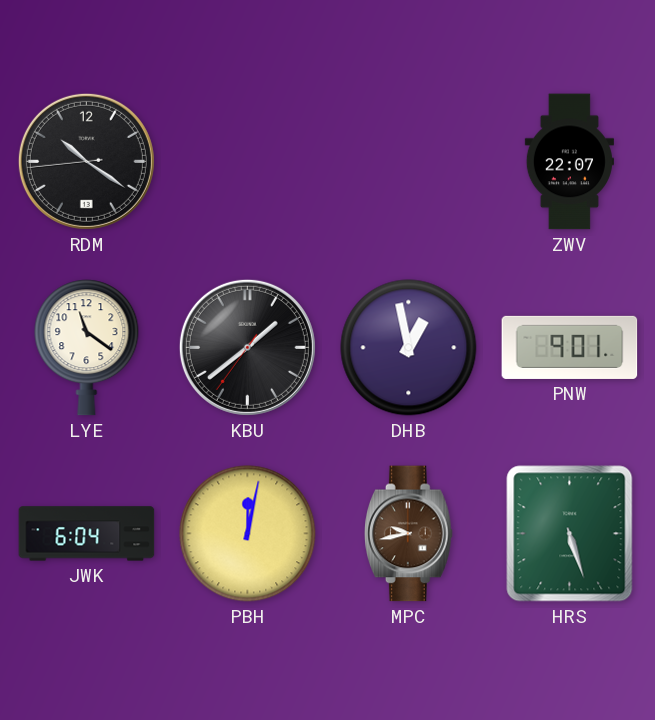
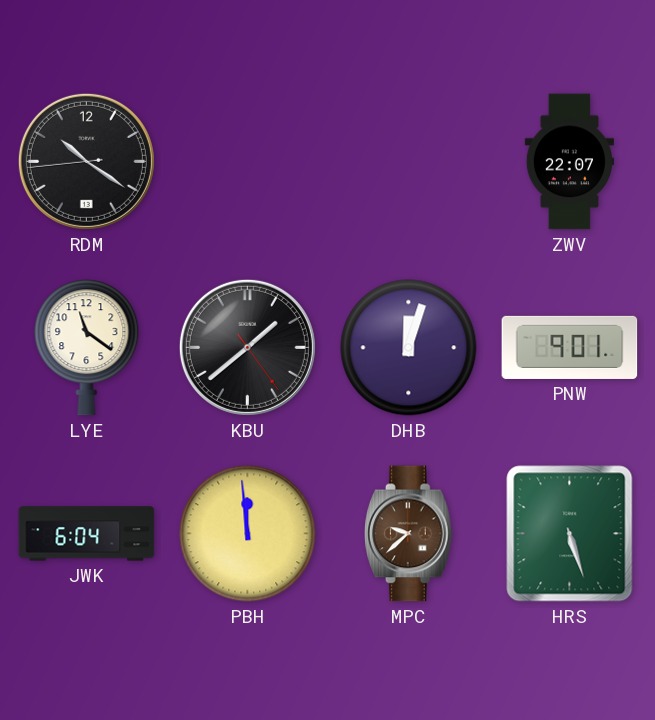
KBU: 1:38:36 -> 1:38:24
DHB: 12:58 -> 12:03
PBH: 12:02 -> 11:59
MPC: 9:43 -> 9:38
